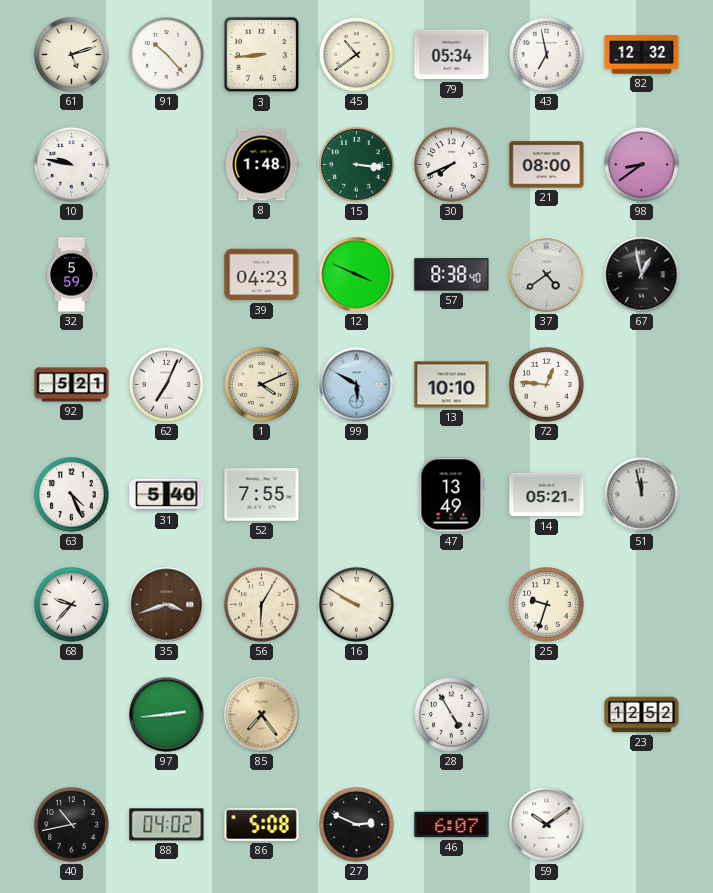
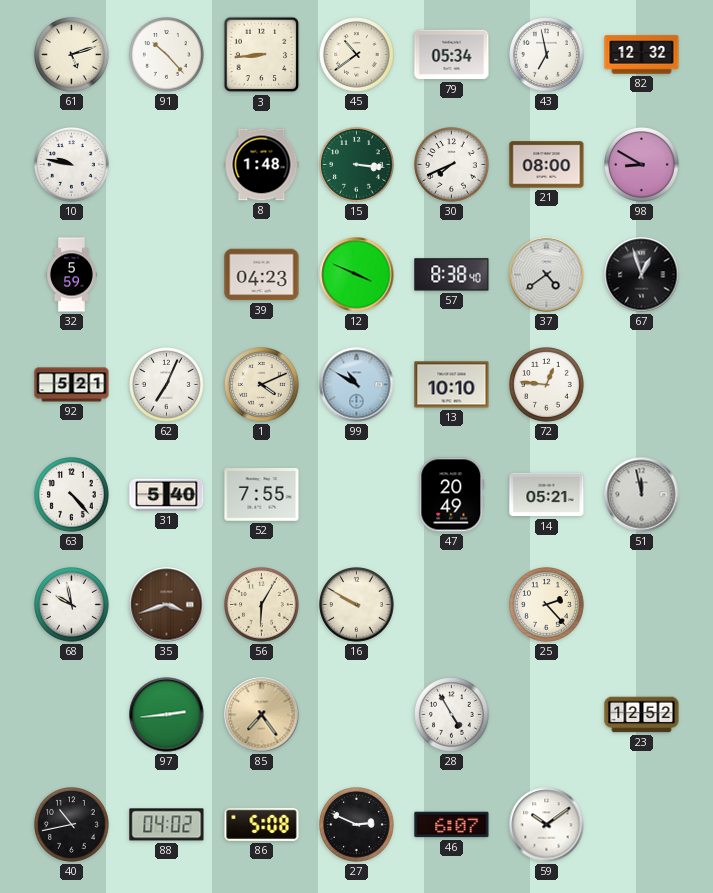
98: 8:39 -> 8:50
67: 12:58 -> 12:57
99: 5:50 -> 10:50
63: 4:26 -> 4:23
47: 13:49 -> 20:49
68: 9:37 -> 9:58
25: 9:33 -> 2:23
